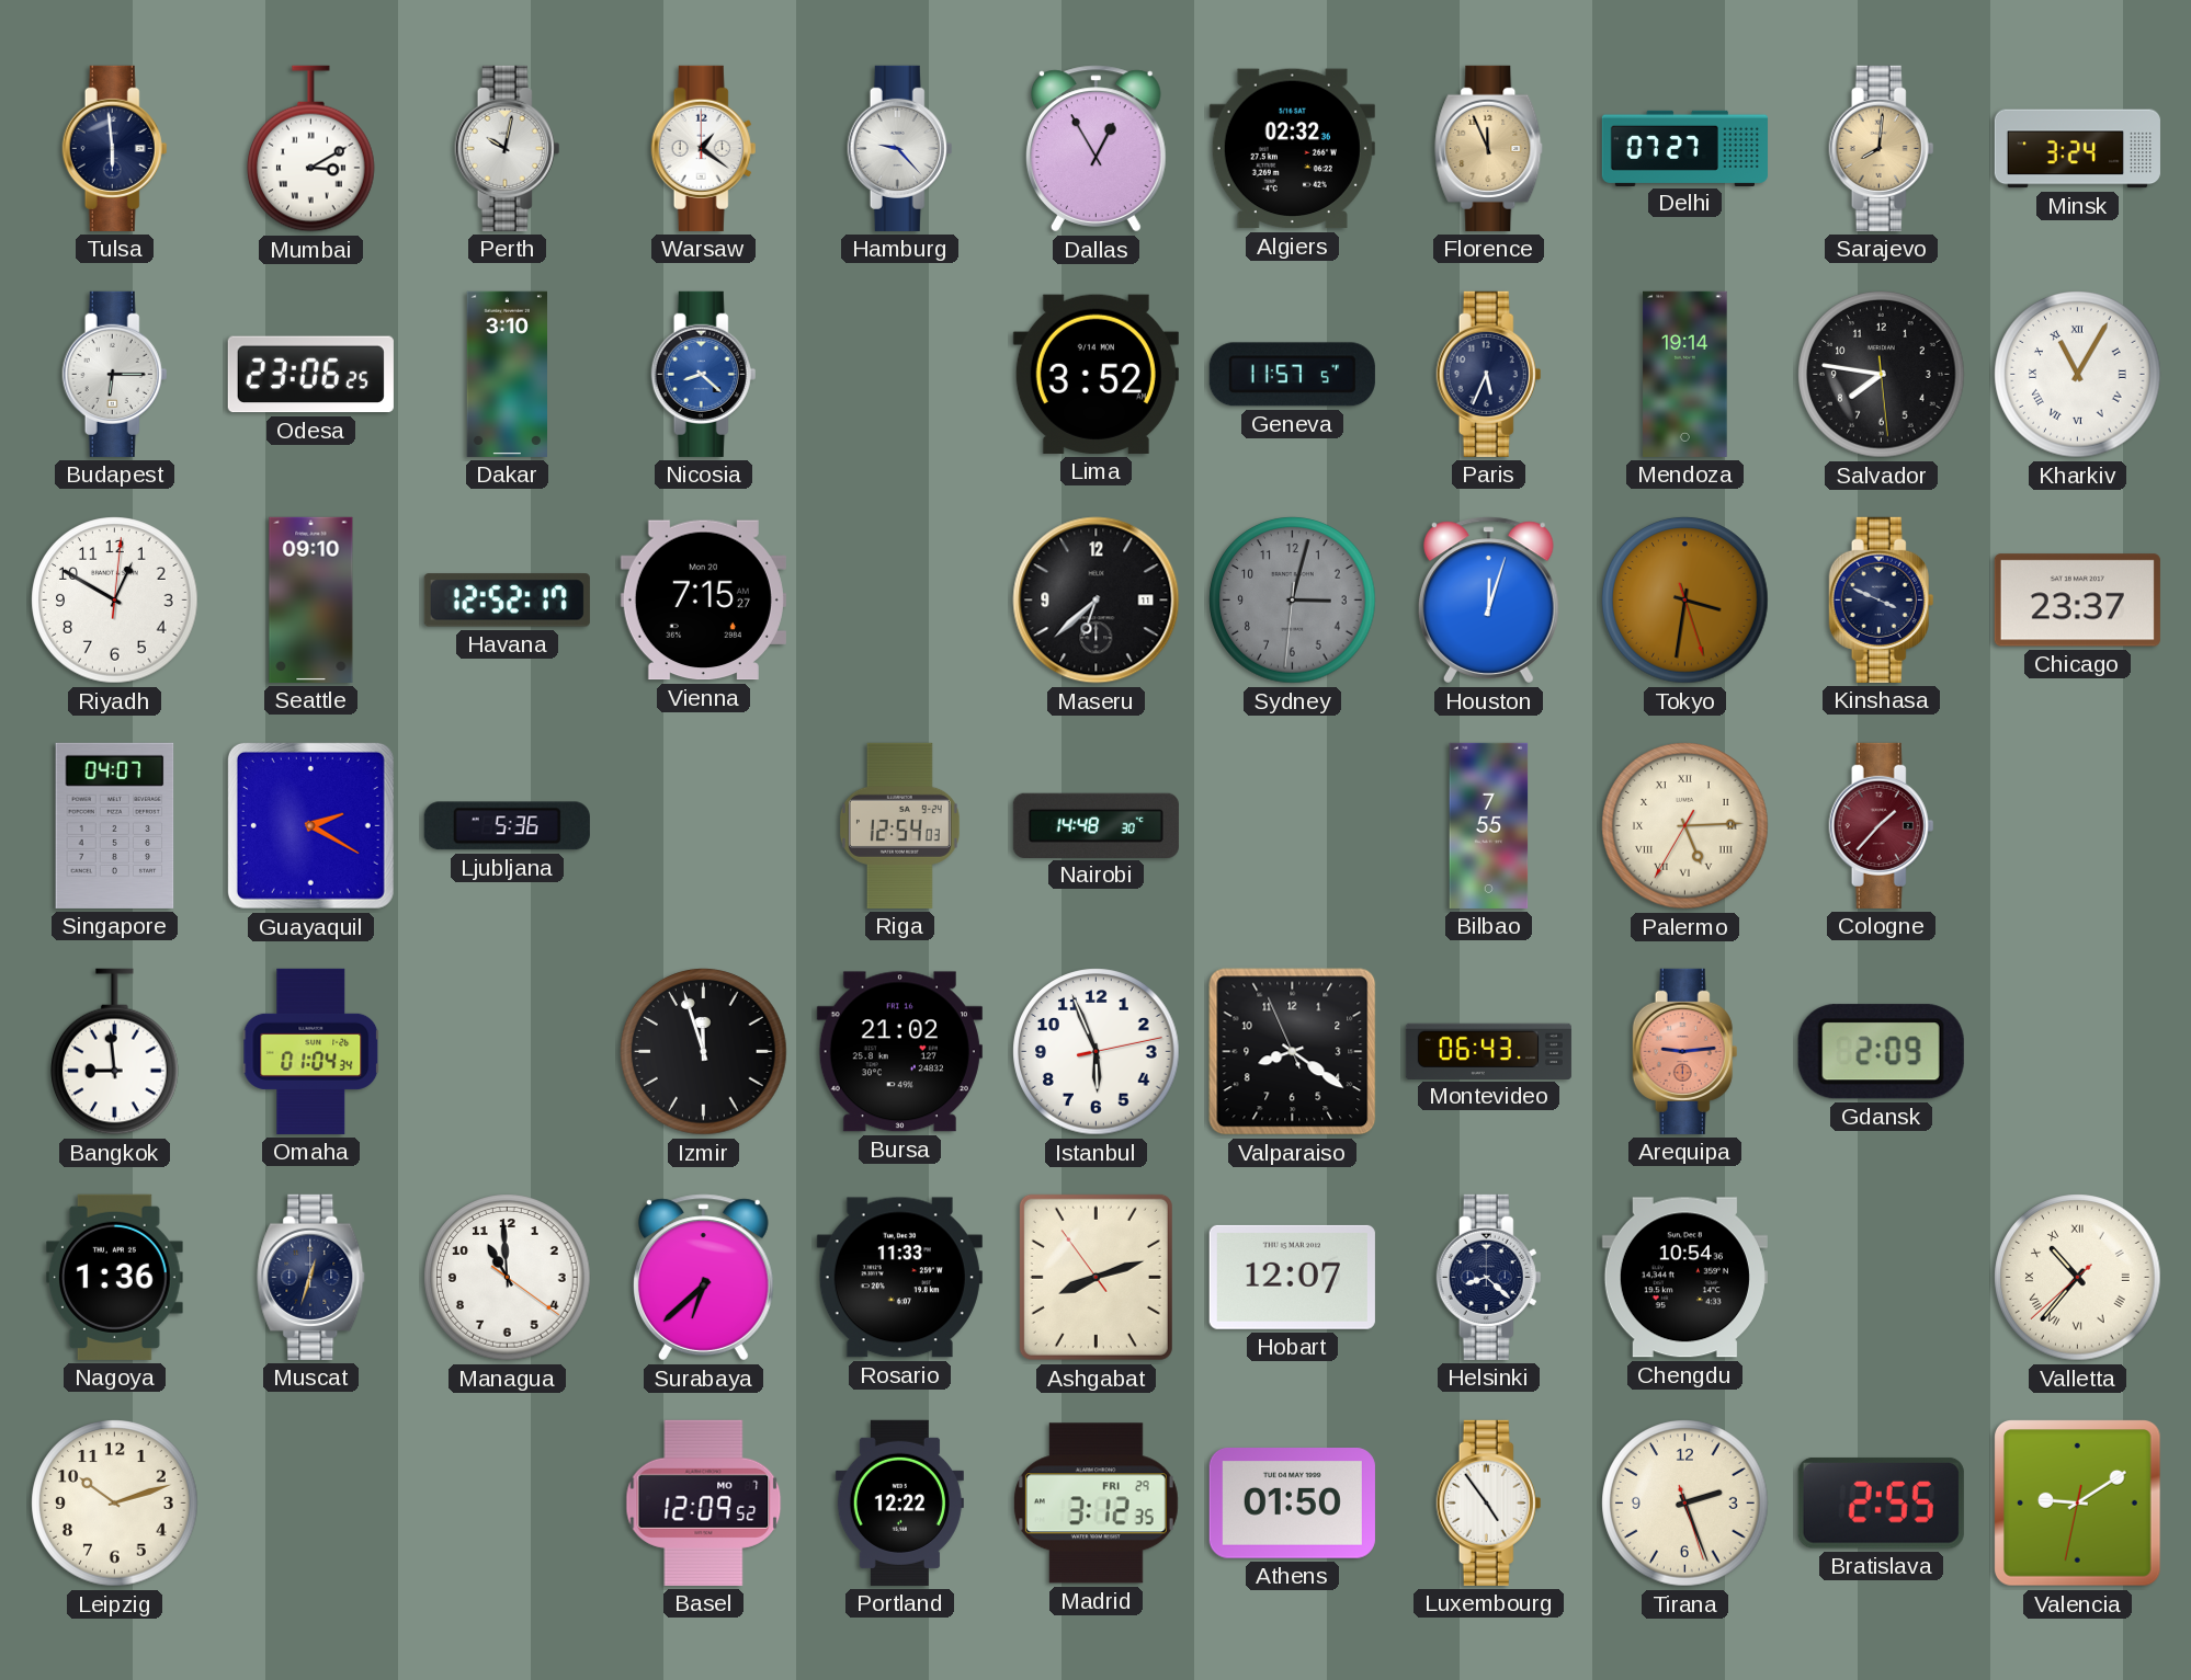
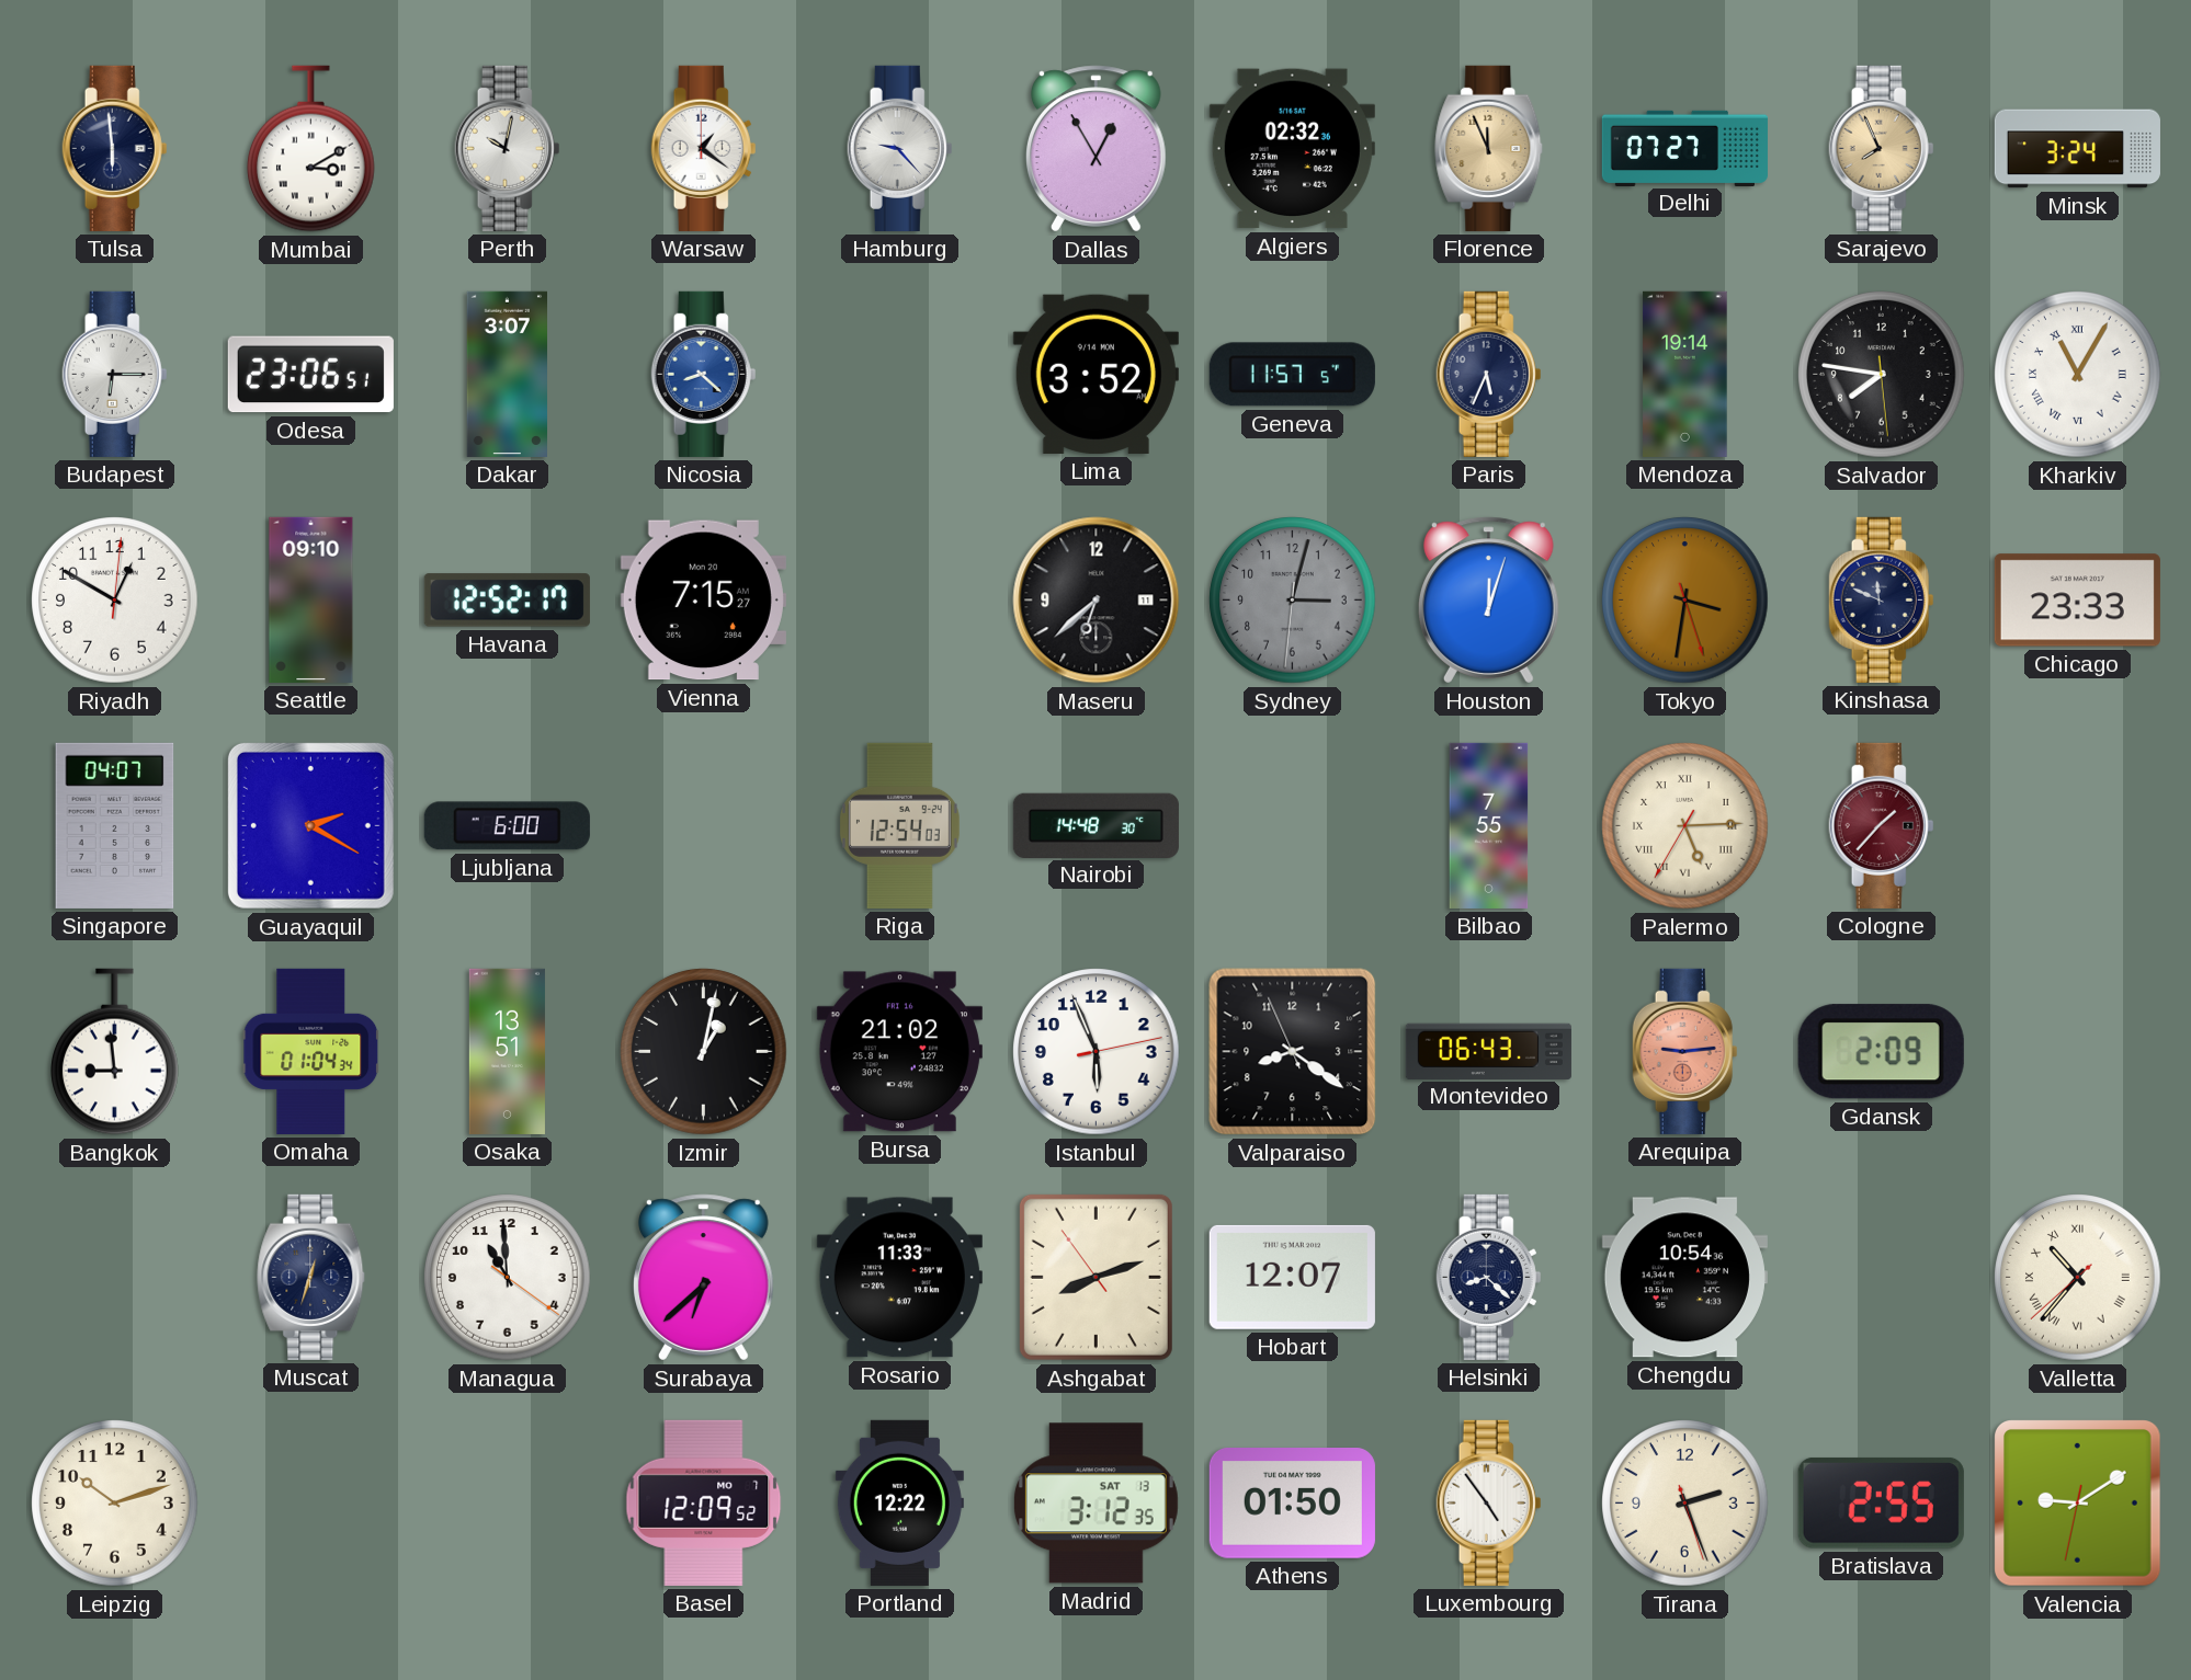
Sarajevo: 8:01 -> 7:56
Odesa: 23:06:25 -> 23:06:51
Dakar: 3:10 -> 3:07
Kinshasa: 3:49 -> 11:49
Chicago: 23:37 -> 23:33
Ljubljana: 5:36 -> 6:00
Osaka: none -> 13:51
Izmir: 11:57 -> 1:02
Nagoya: 1:36 -> none
Madrid date: FRI 29 -> SAT 13
